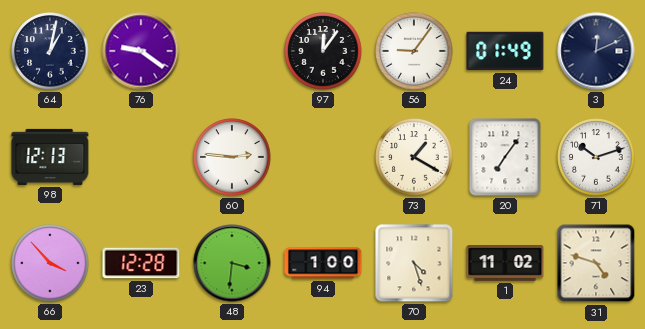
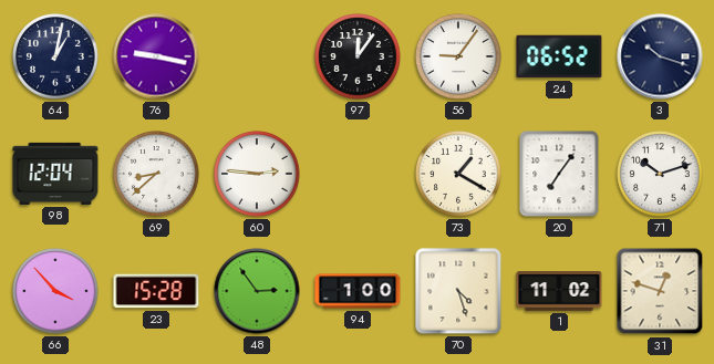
76: 9:21 -> 9:17
24: 01:49 -> 06:52
3: 12:11 -> 10:18
98: 12:13 -> 12:04
69: none -> 8:38
23: 12:28 -> 15:28
48: 3:31 -> 2:54
31: 4:48 -> 12:48
